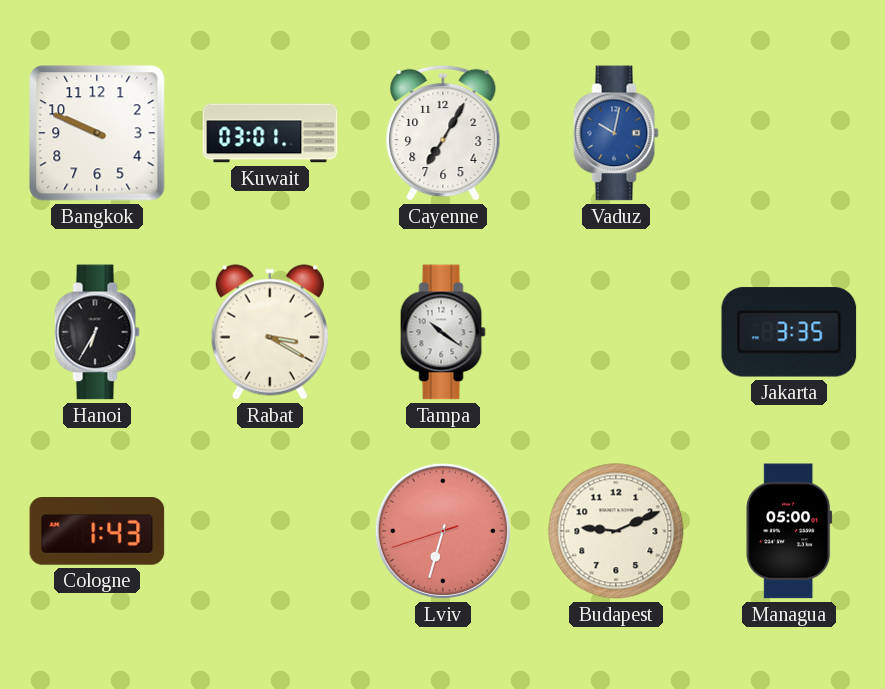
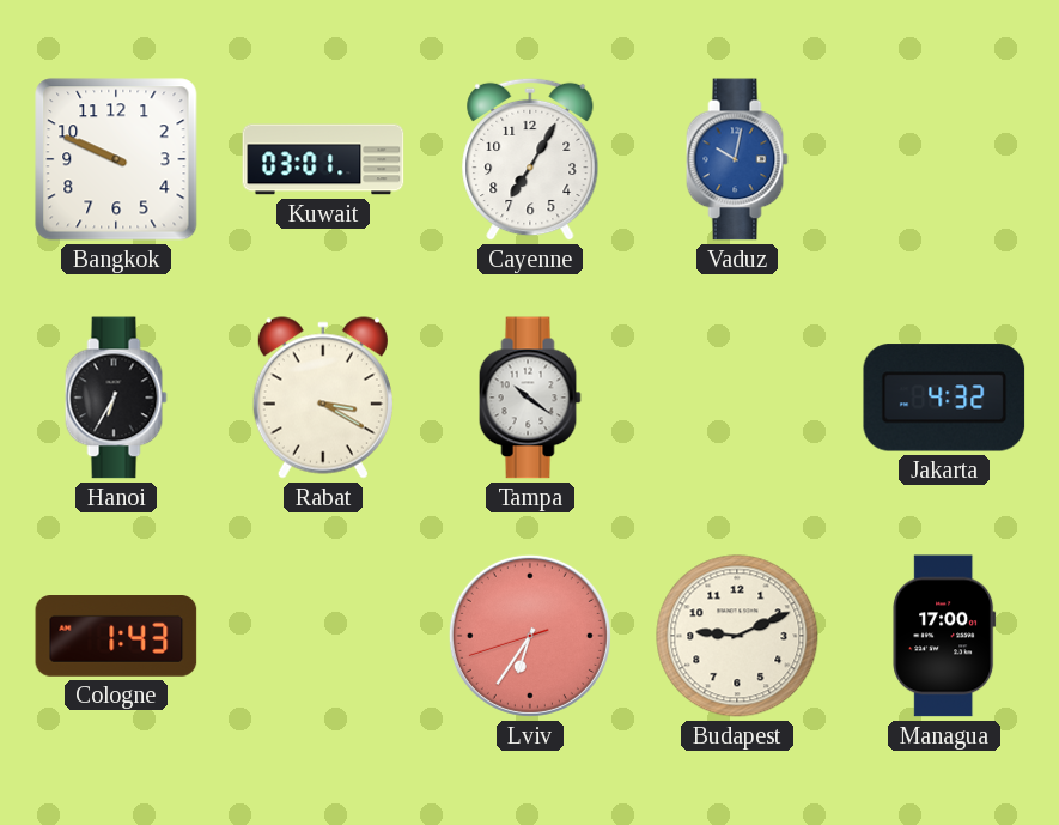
Jakarta: 3:35 -> 4:32
Lviv: 6:32 -> 6:35
Managua: 05:00 -> 17:00
